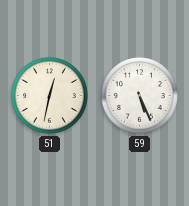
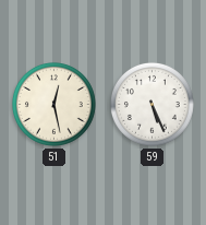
51: 12:32 -> 12:28
